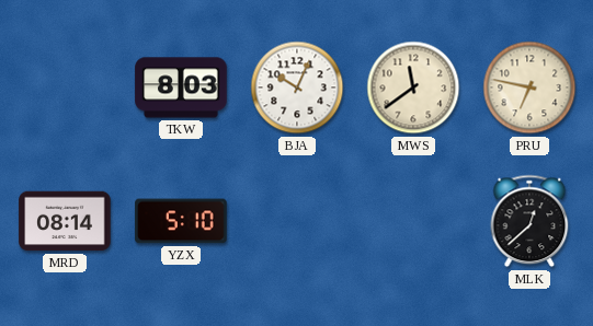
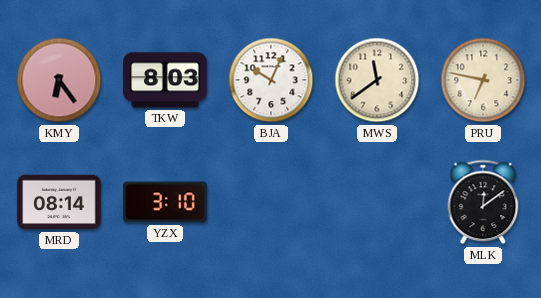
KMY: none -> 6:24
YZX: 5:10 -> 3:10
MLK: 12:38 -> 12:09
